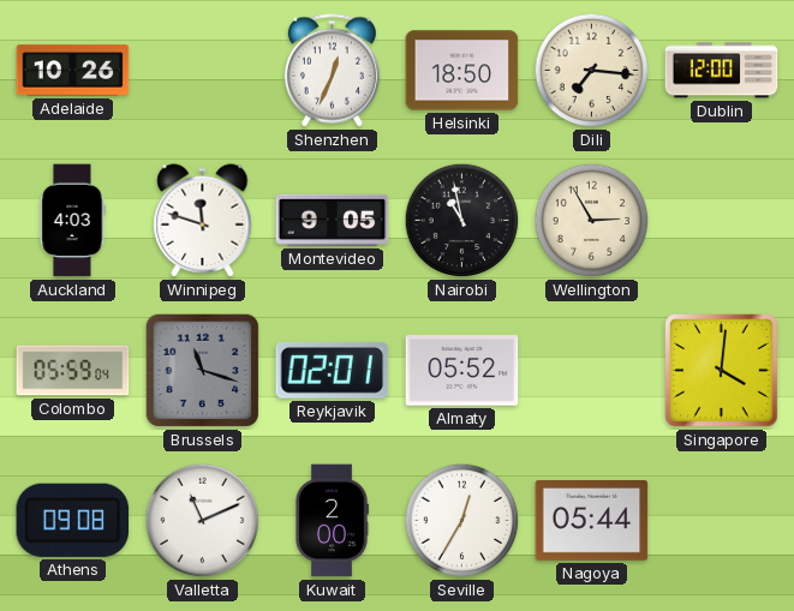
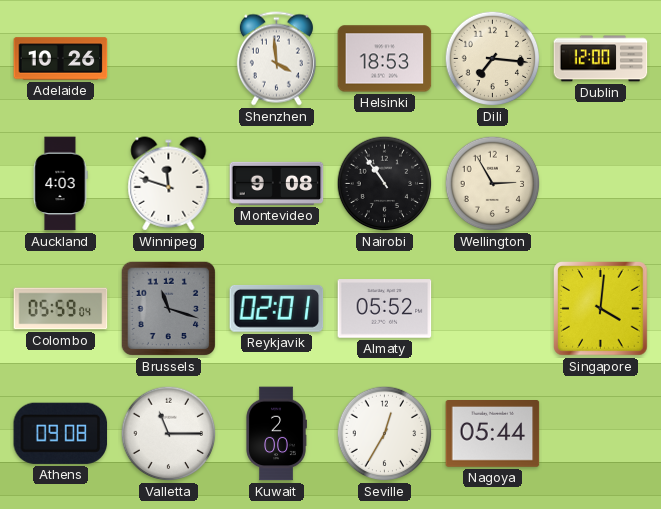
Shenzhen: 12:34 -> 3:59
Helsinki: 18:50 -> 18:53
Montevideo: 9:05 -> 9:08
Nairobi: 10:58 -> 10:54
Valletta: 11:11 -> 11:15
